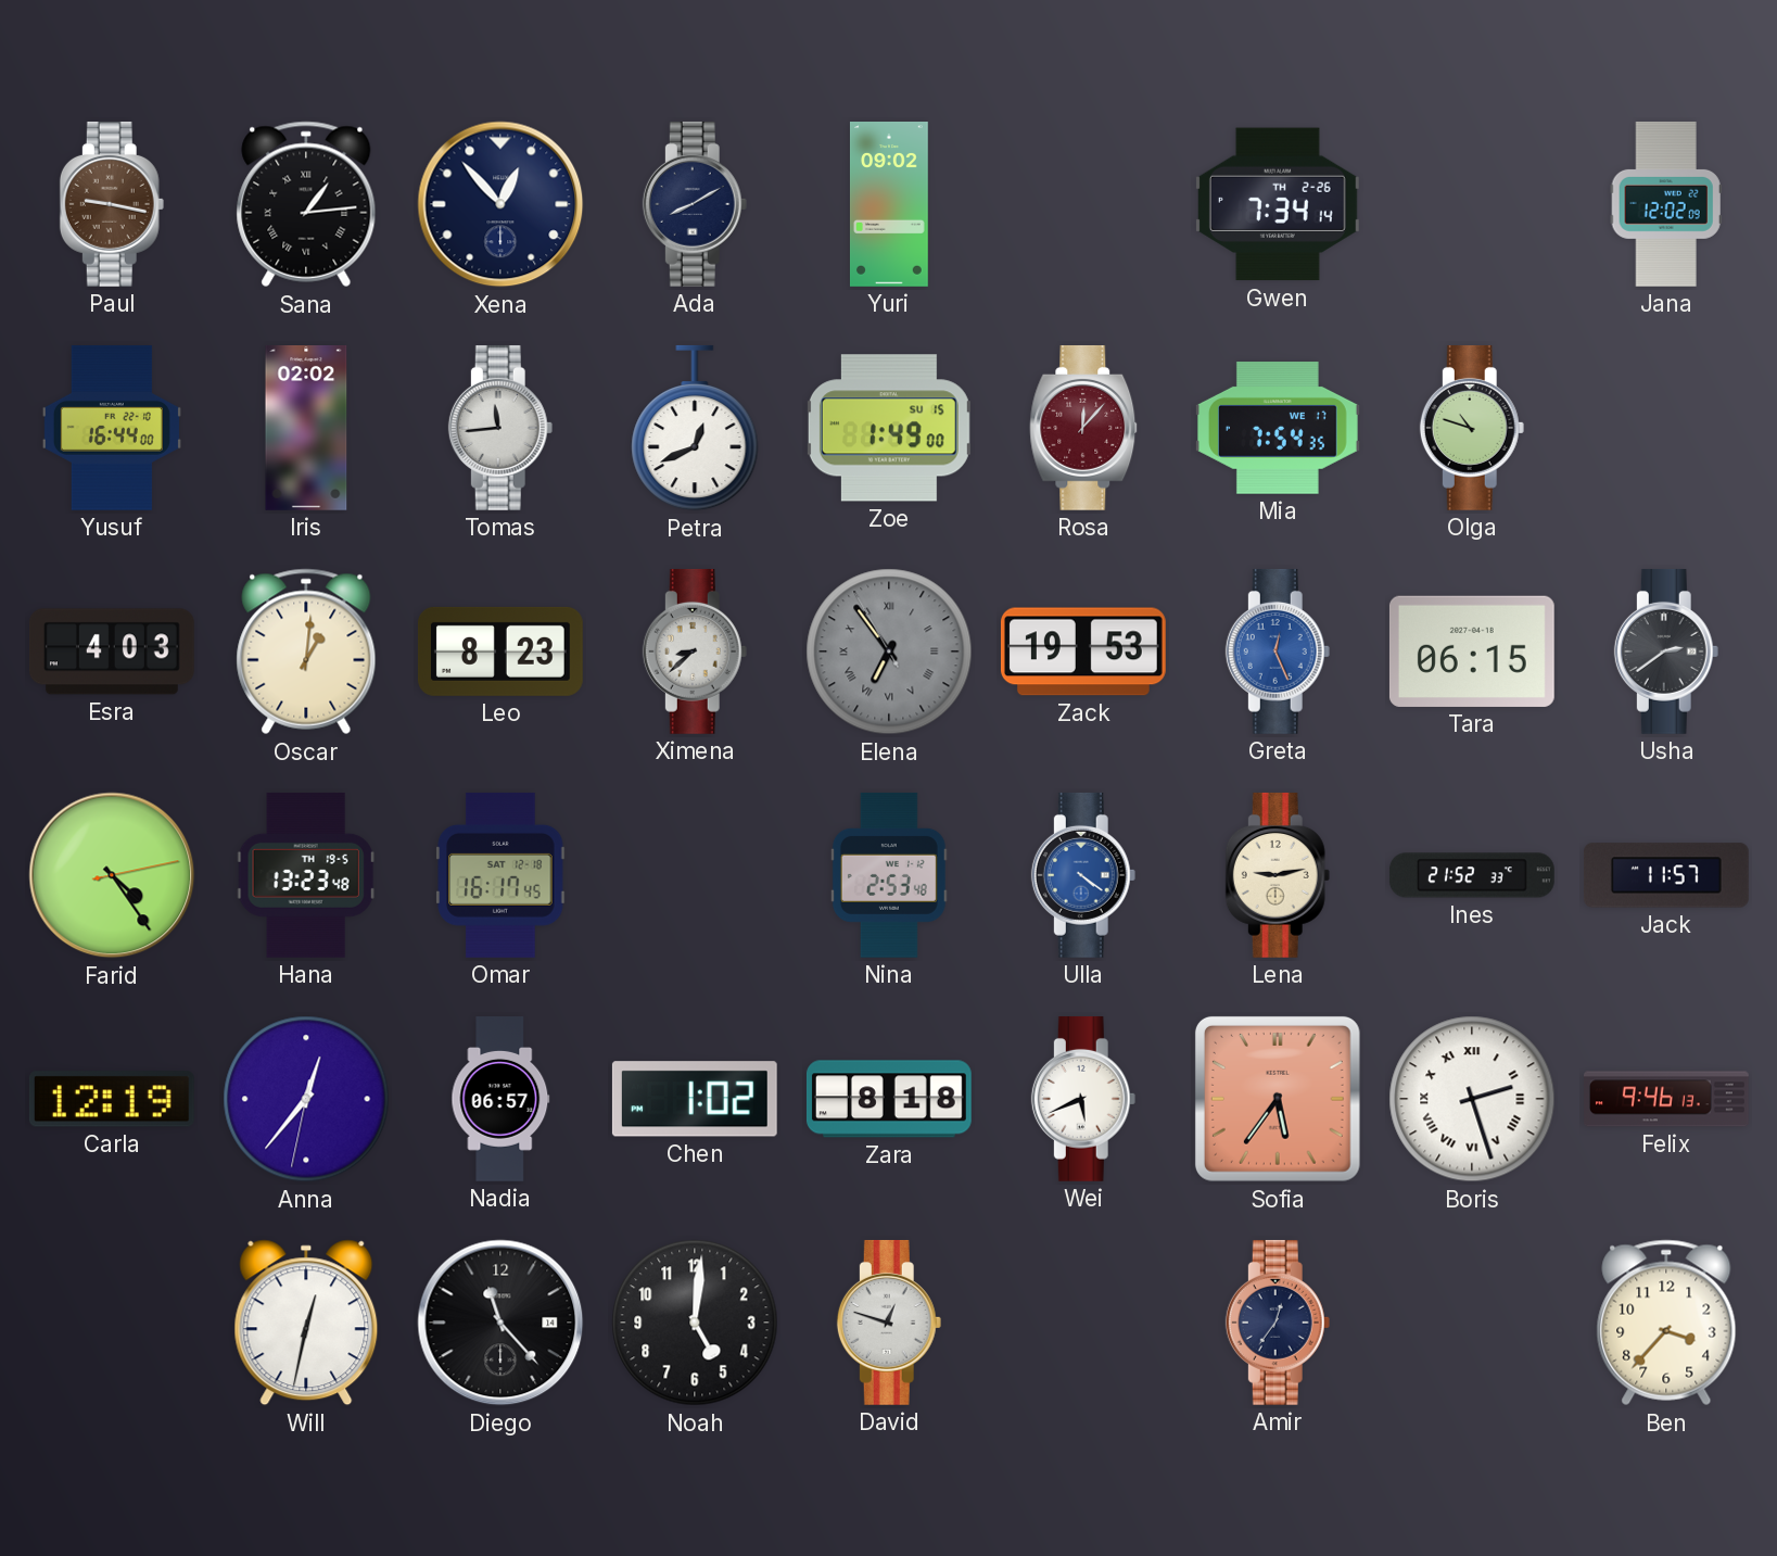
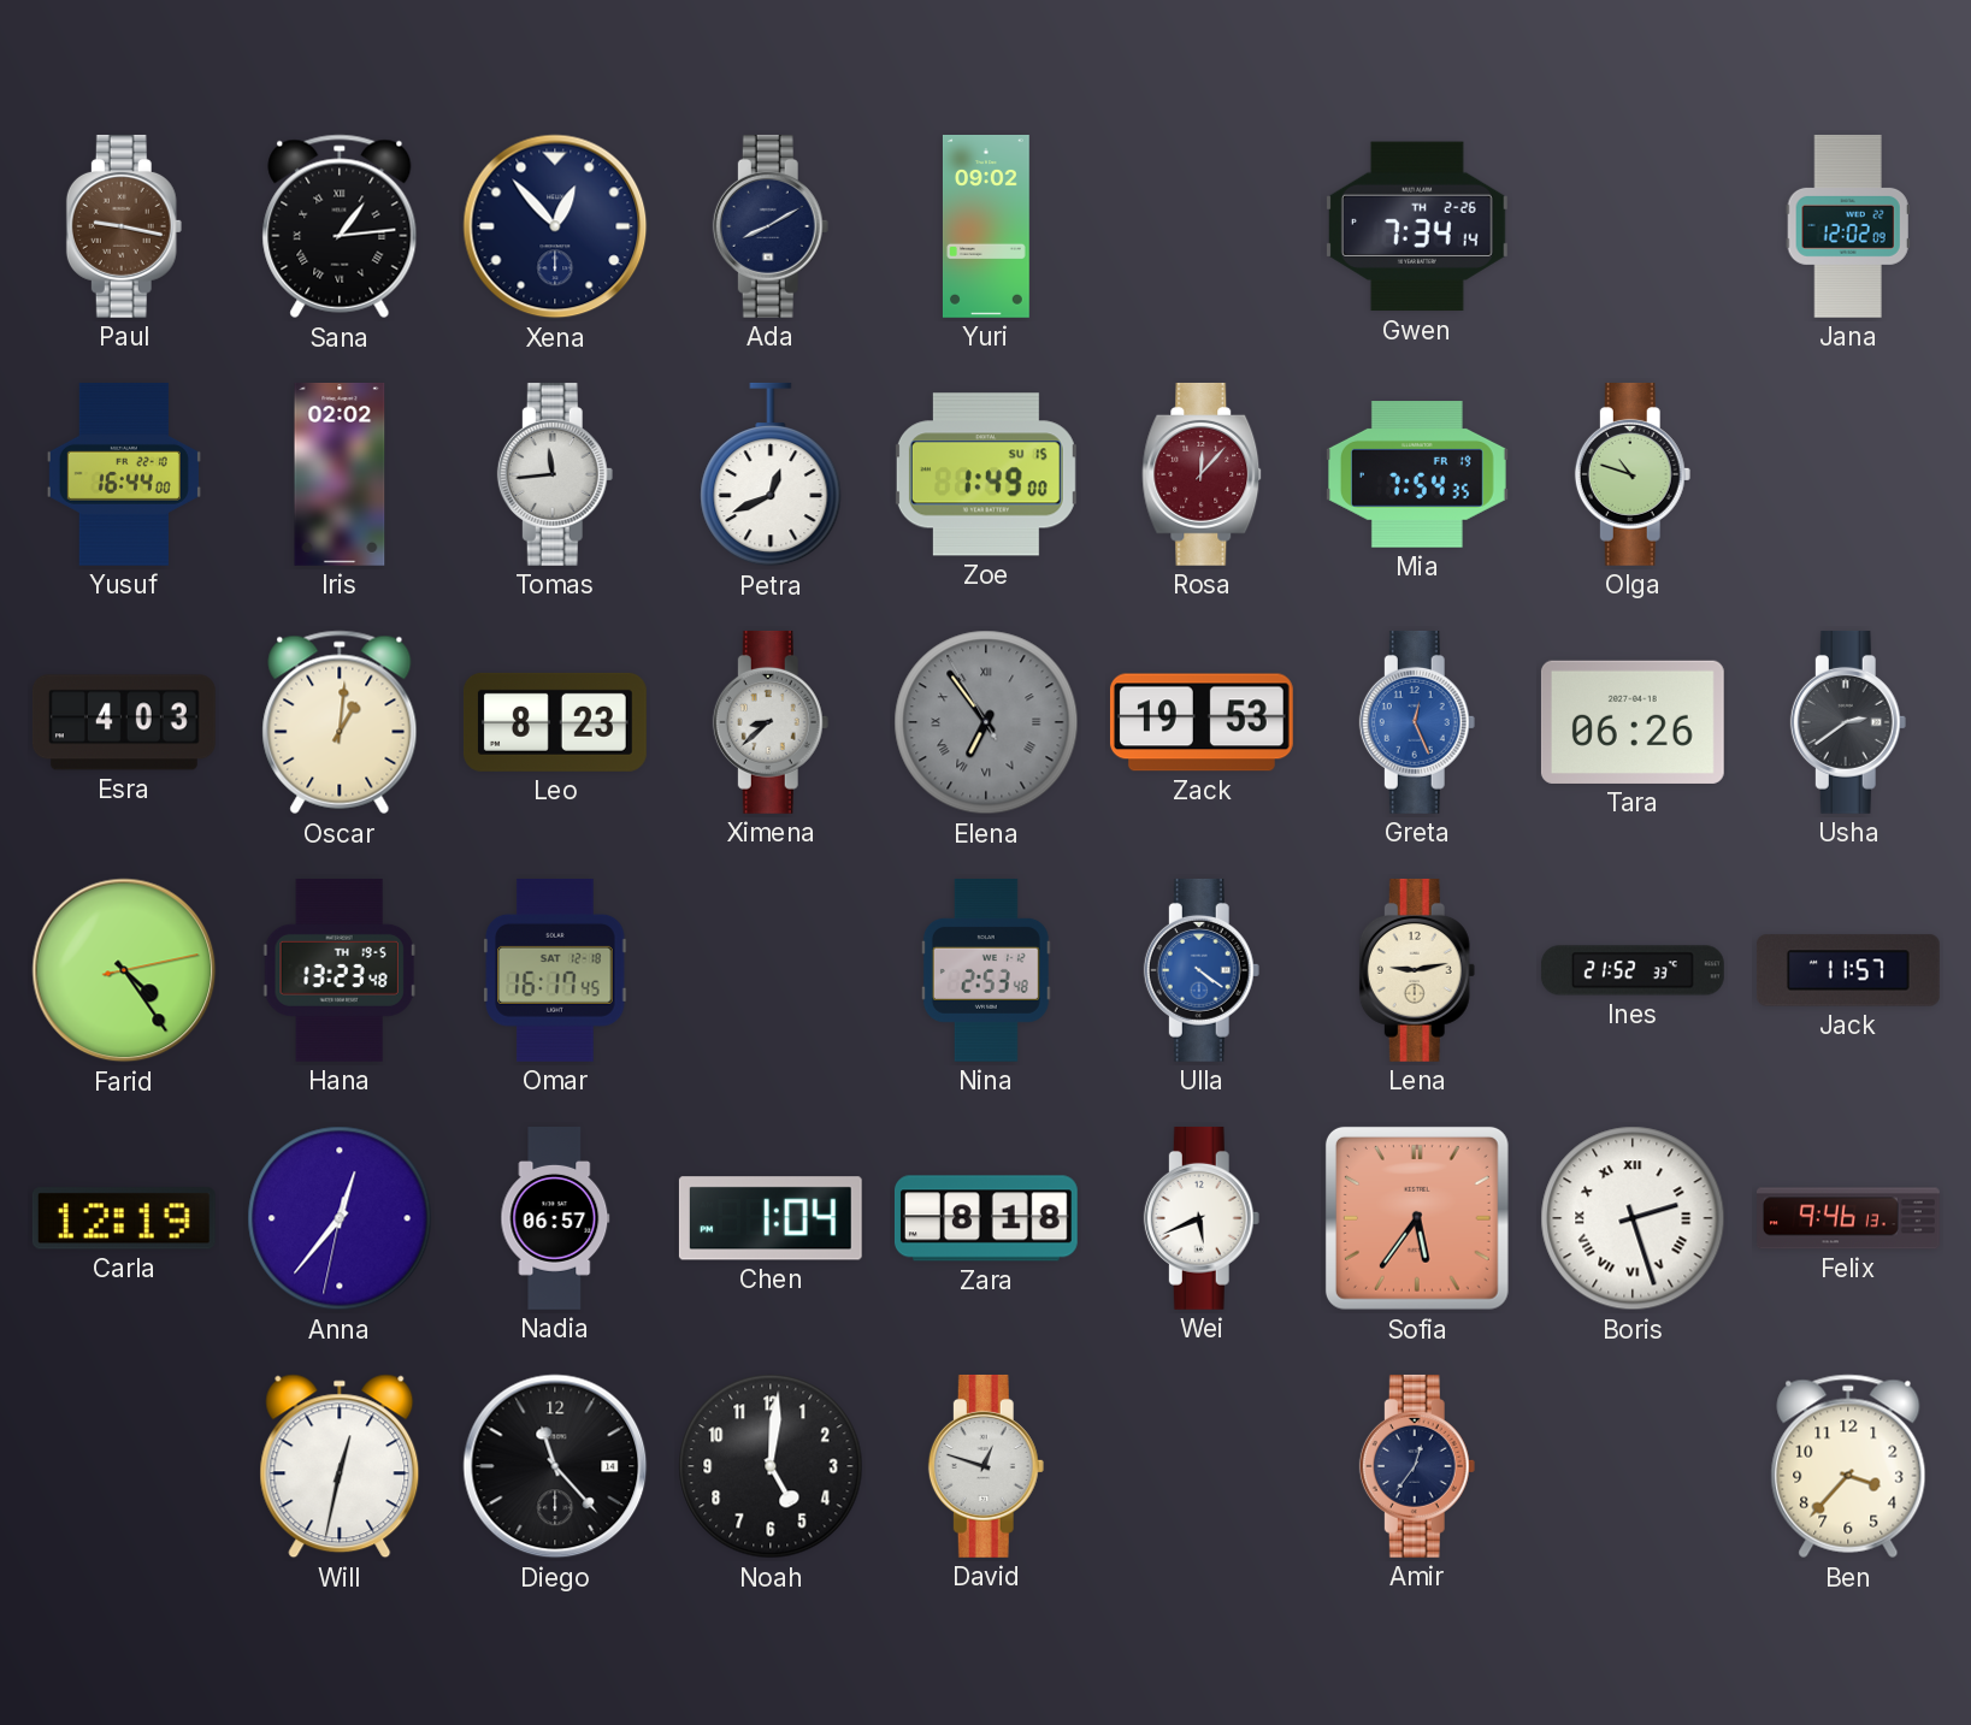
Mia date: WE 17 -> FR 19
Tara: 06:15 -> 06:26
Chen: 1:02 -> 1:04
